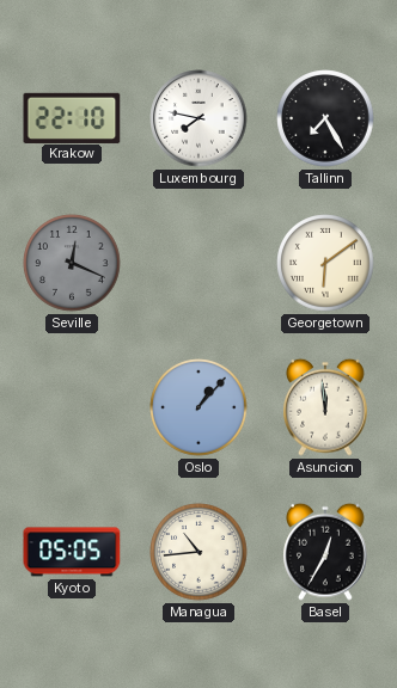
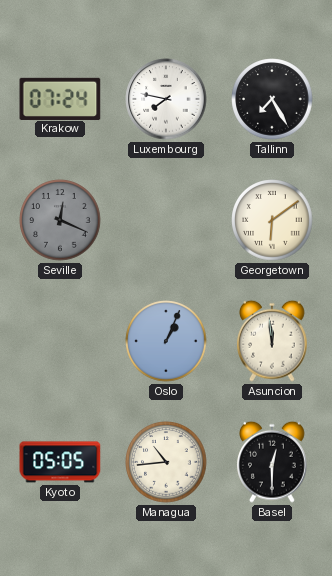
Krakow: 22:10 -> 07:24
Oslo: 1:07 -> 1:04
Basel: 12:35 -> 12:30
